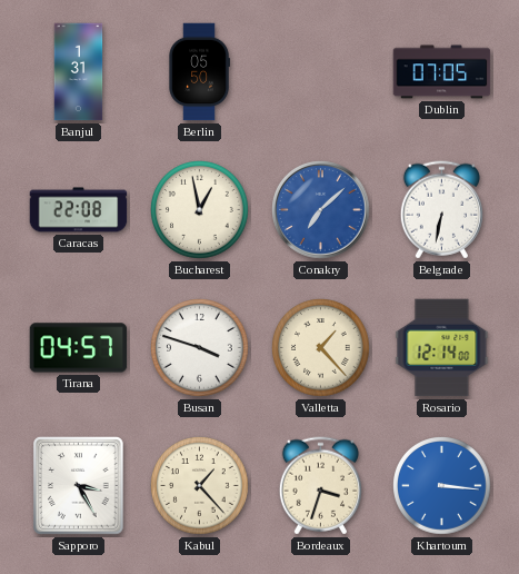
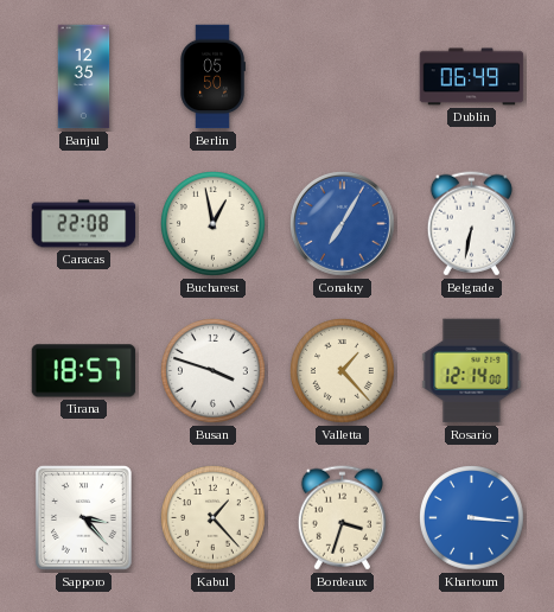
Banjul: 1:31 -> 12:35
Dublin: 07:05 -> 06:49
Conakry: 7:08 -> 7:05
Tirana: 04:57 -> 18:57
Sapporo: 3:25 -> 3:23
